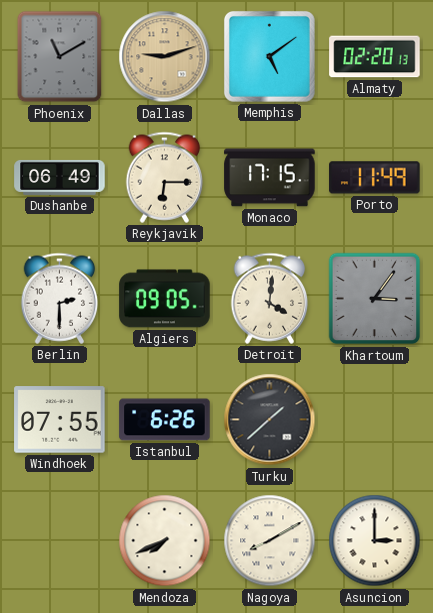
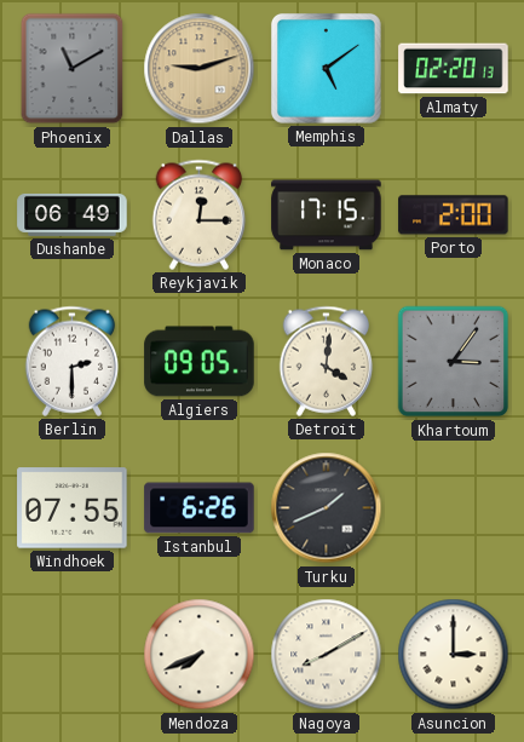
Reykjavik: 6:15 -> 12:15
Porto: 11:49 -> 2:00
Turku: 1:38 -> 1:41
